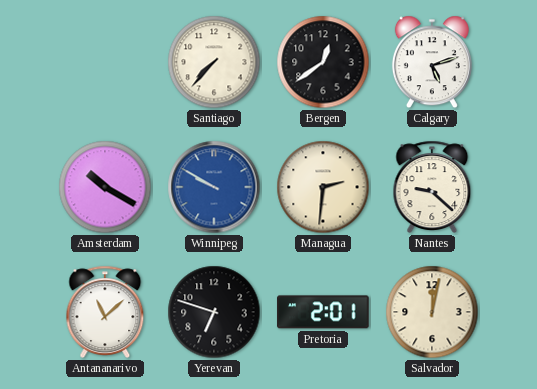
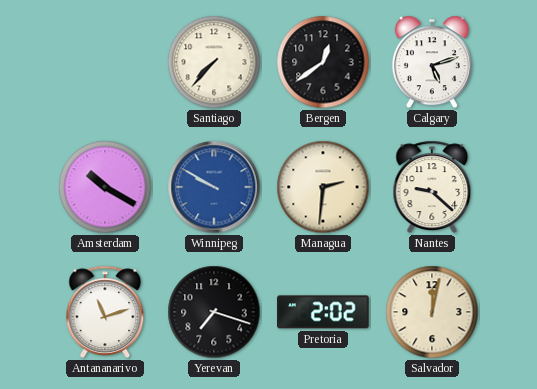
Antananarivo: 11:08 -> 11:12
Yerevan: 6:48 -> 7:18
Pretoria: 2:01 -> 2:02
